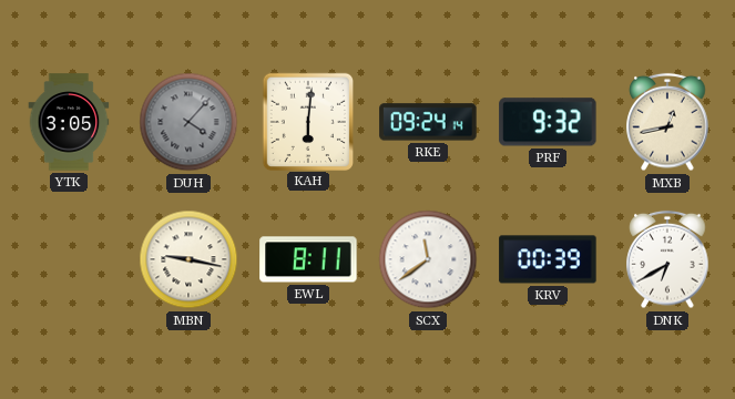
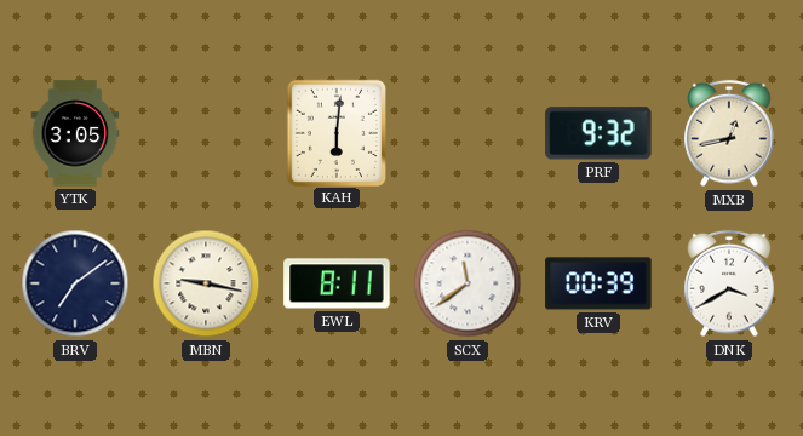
DUH: 4:07 -> none
RKE: 09:24 -> none
BRV: none -> 7:09
DNK: 6:40 -> 3:40
